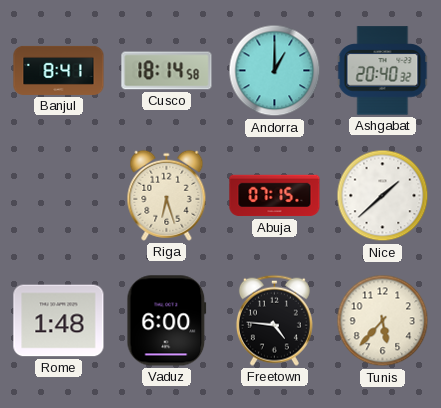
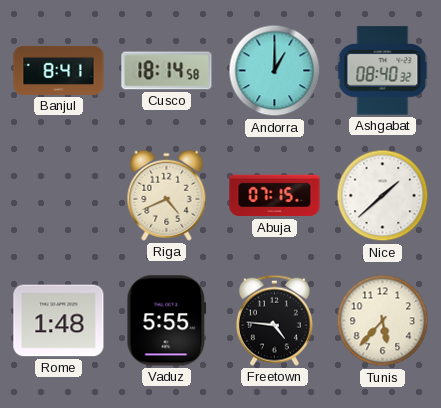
Ashgabat: 20:40 -> 08:40
Riga: 6:27 -> 4:41
Vaduz: 6:00 -> 5:55
